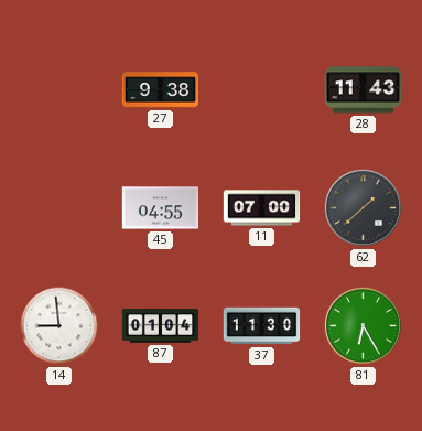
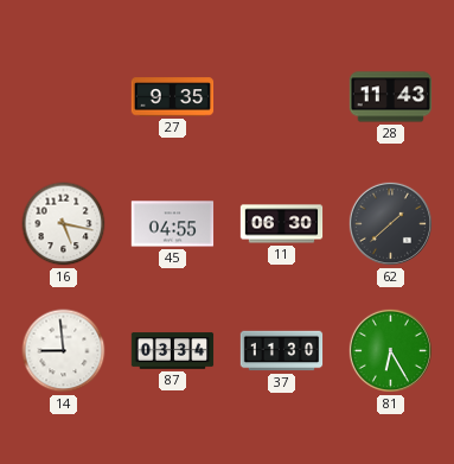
27: 9:38 -> 9:35
16: none -> 5:17
11: 07:00 -> 06:30
87: 01:04 -> 03:34
